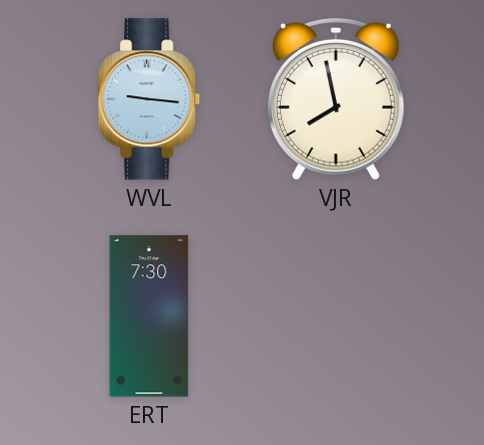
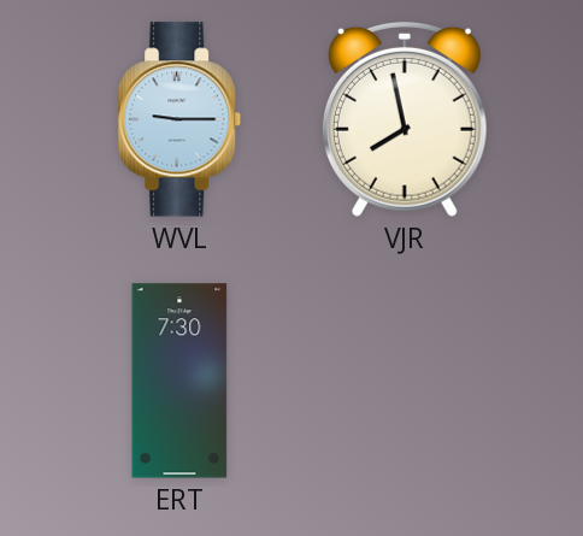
WVL: 9:16 -> 9:15
